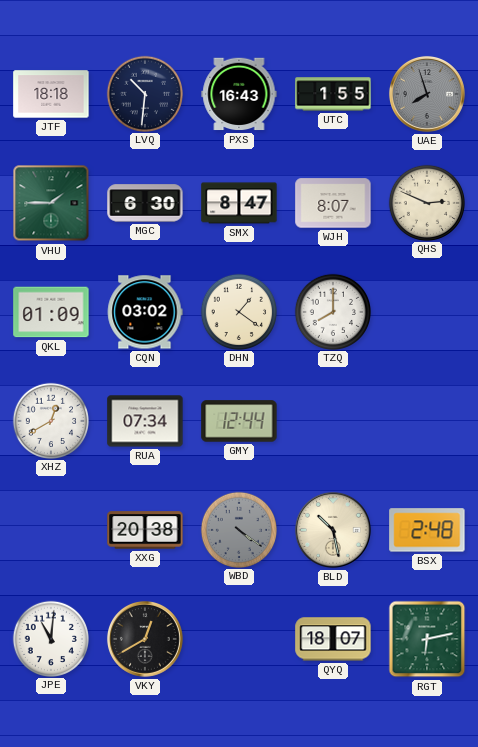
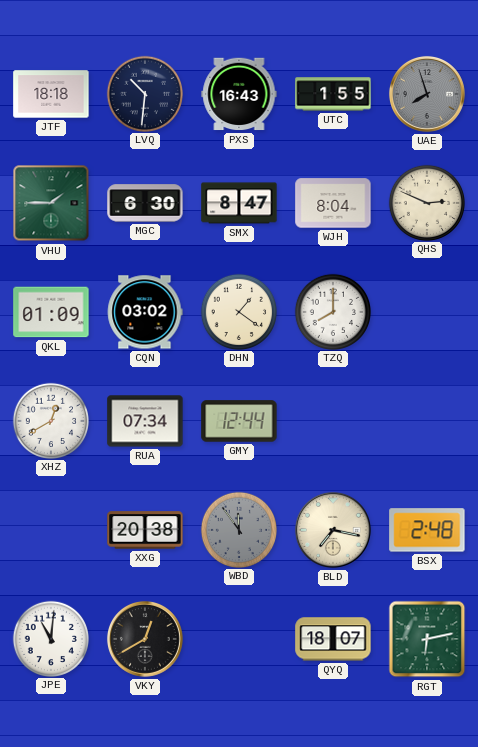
WJH: 8:07 -> 8:04
WBD: 4:21 -> 11:54
BLD: 10:28 -> 7:17
